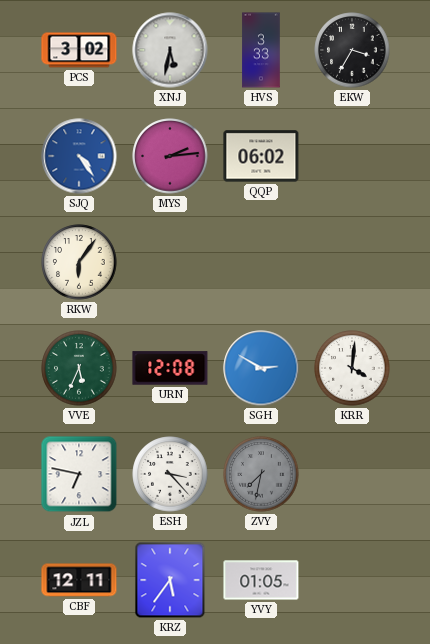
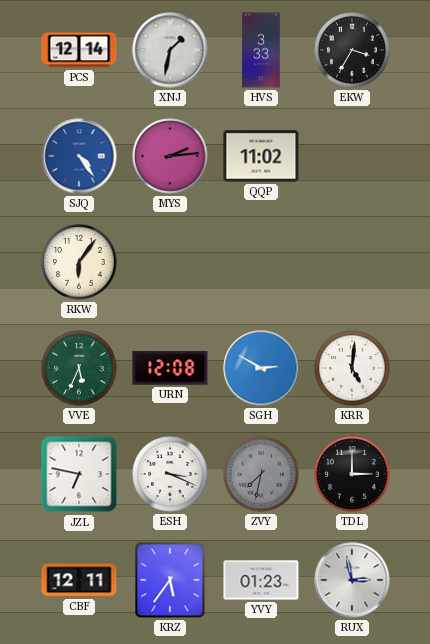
PCS: 3:02 -> 12:14
XNJ: 5:32 -> 1:32
QQP: 06:02 -> 11:02
KRR: 4:01 -> 5:01
ESH: 3:23 -> 3:19
TDL: none -> 3:00
YVY: 01:05 -> 01:23
RUX: none -> 2:58
